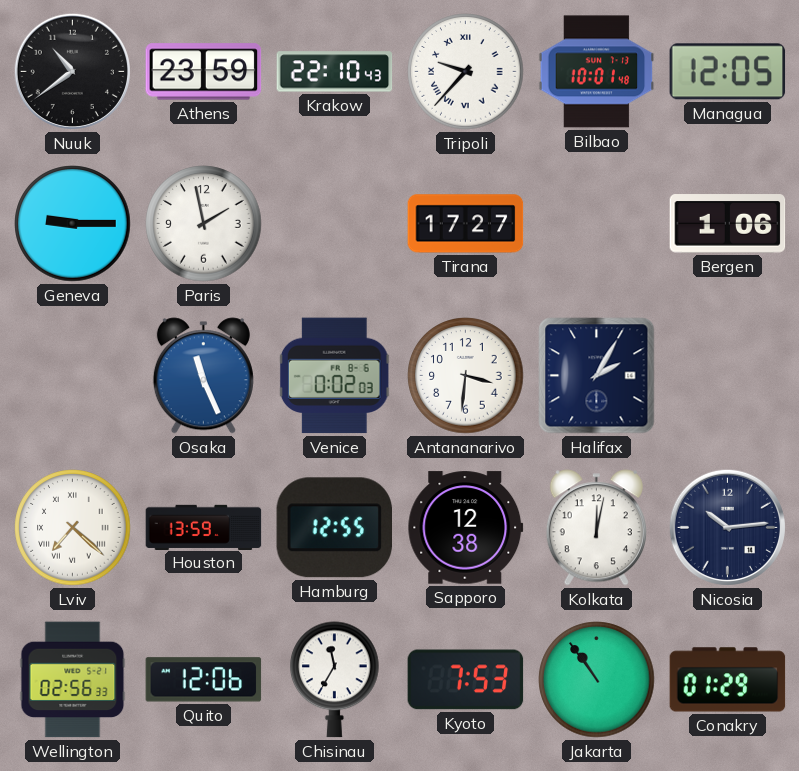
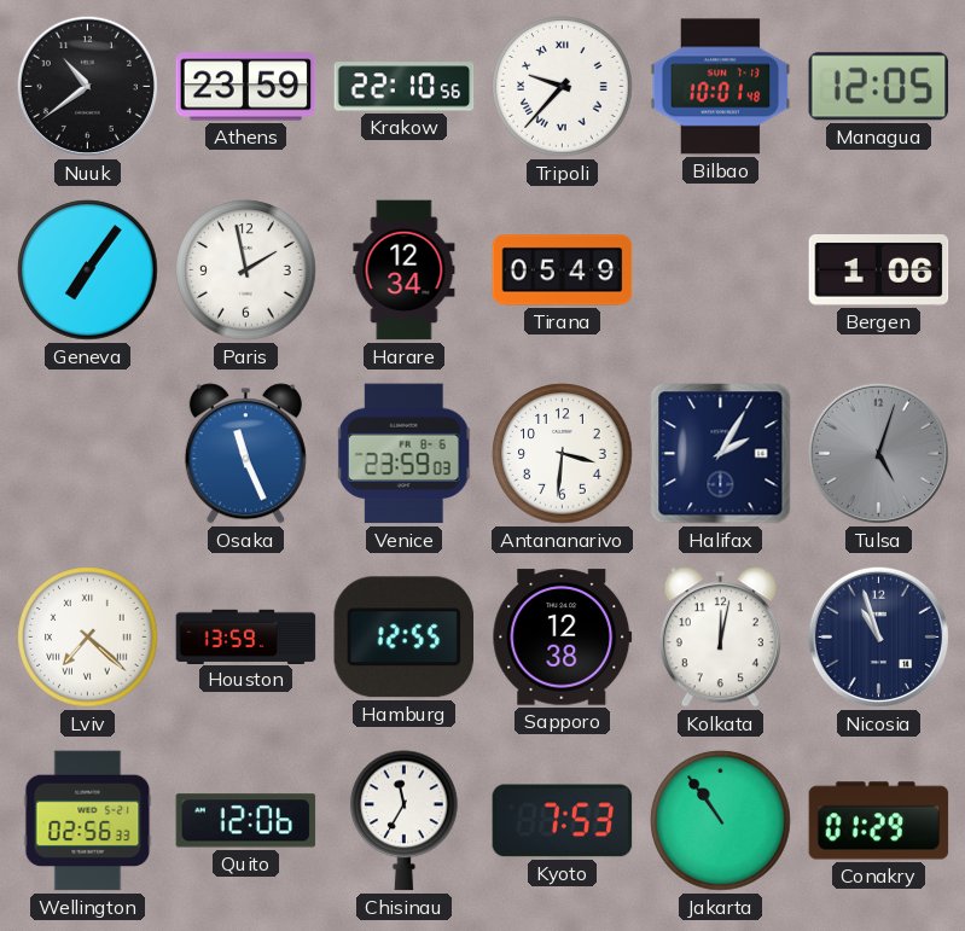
Krakow: 22:10:43 -> 22:10:56
Geneva: 9:15 -> 7:06
Harare: none -> 12:34
Tirana: 17:27 -> 05:49
Venice: 0:02 -> 23:59
Tulsa: none -> 5:03
Nicosia: 10:14 -> 10:57
